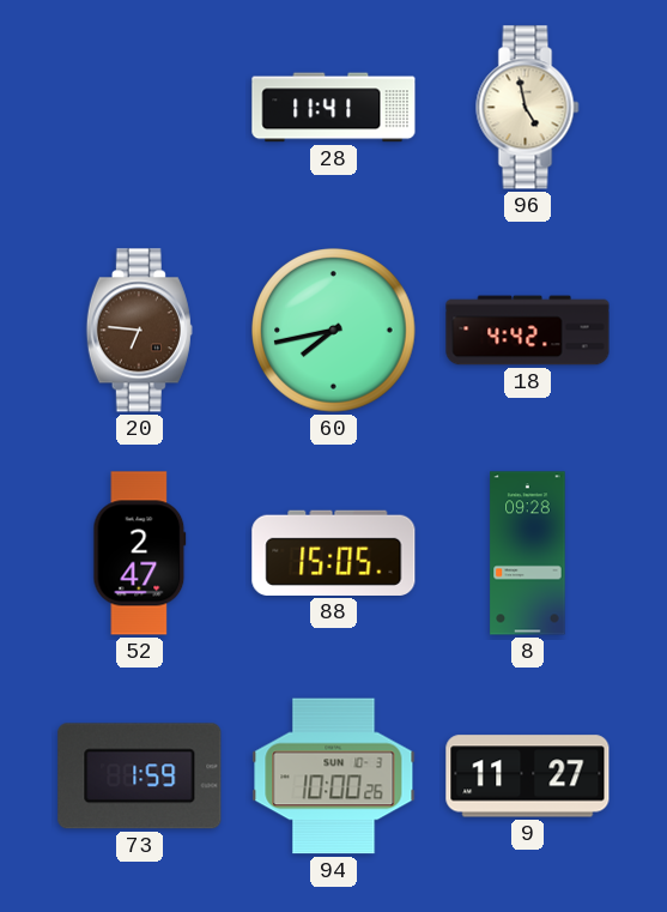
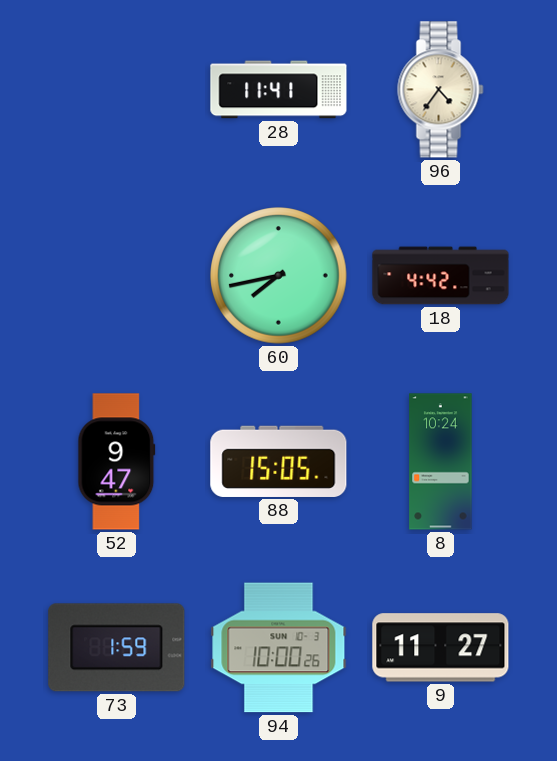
96: 4:58 -> 4:36
20: 6:46 -> none
52: 2:47 -> 9:47
8: 09:28 -> 10:24
